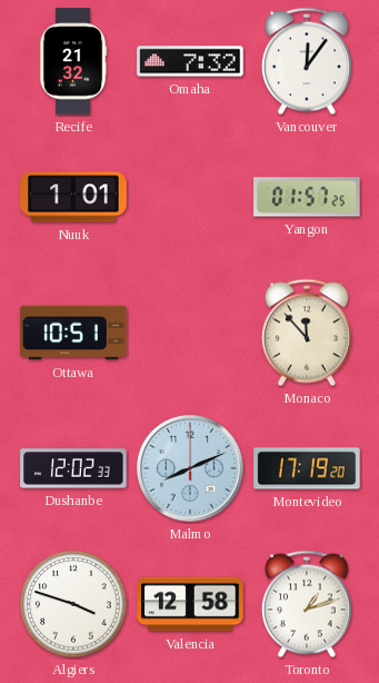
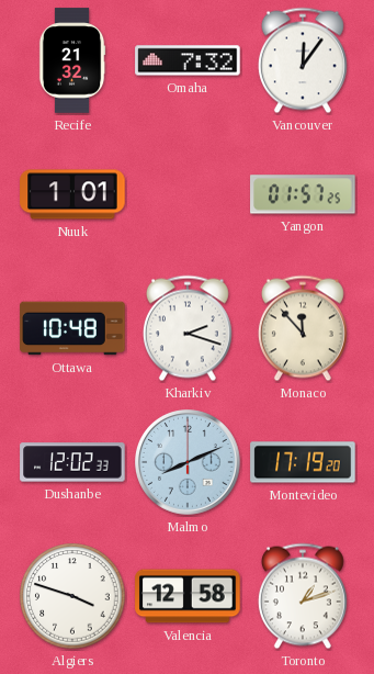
Ottawa: 10:51 -> 10:48
Kharkiv: none -> 2:18
